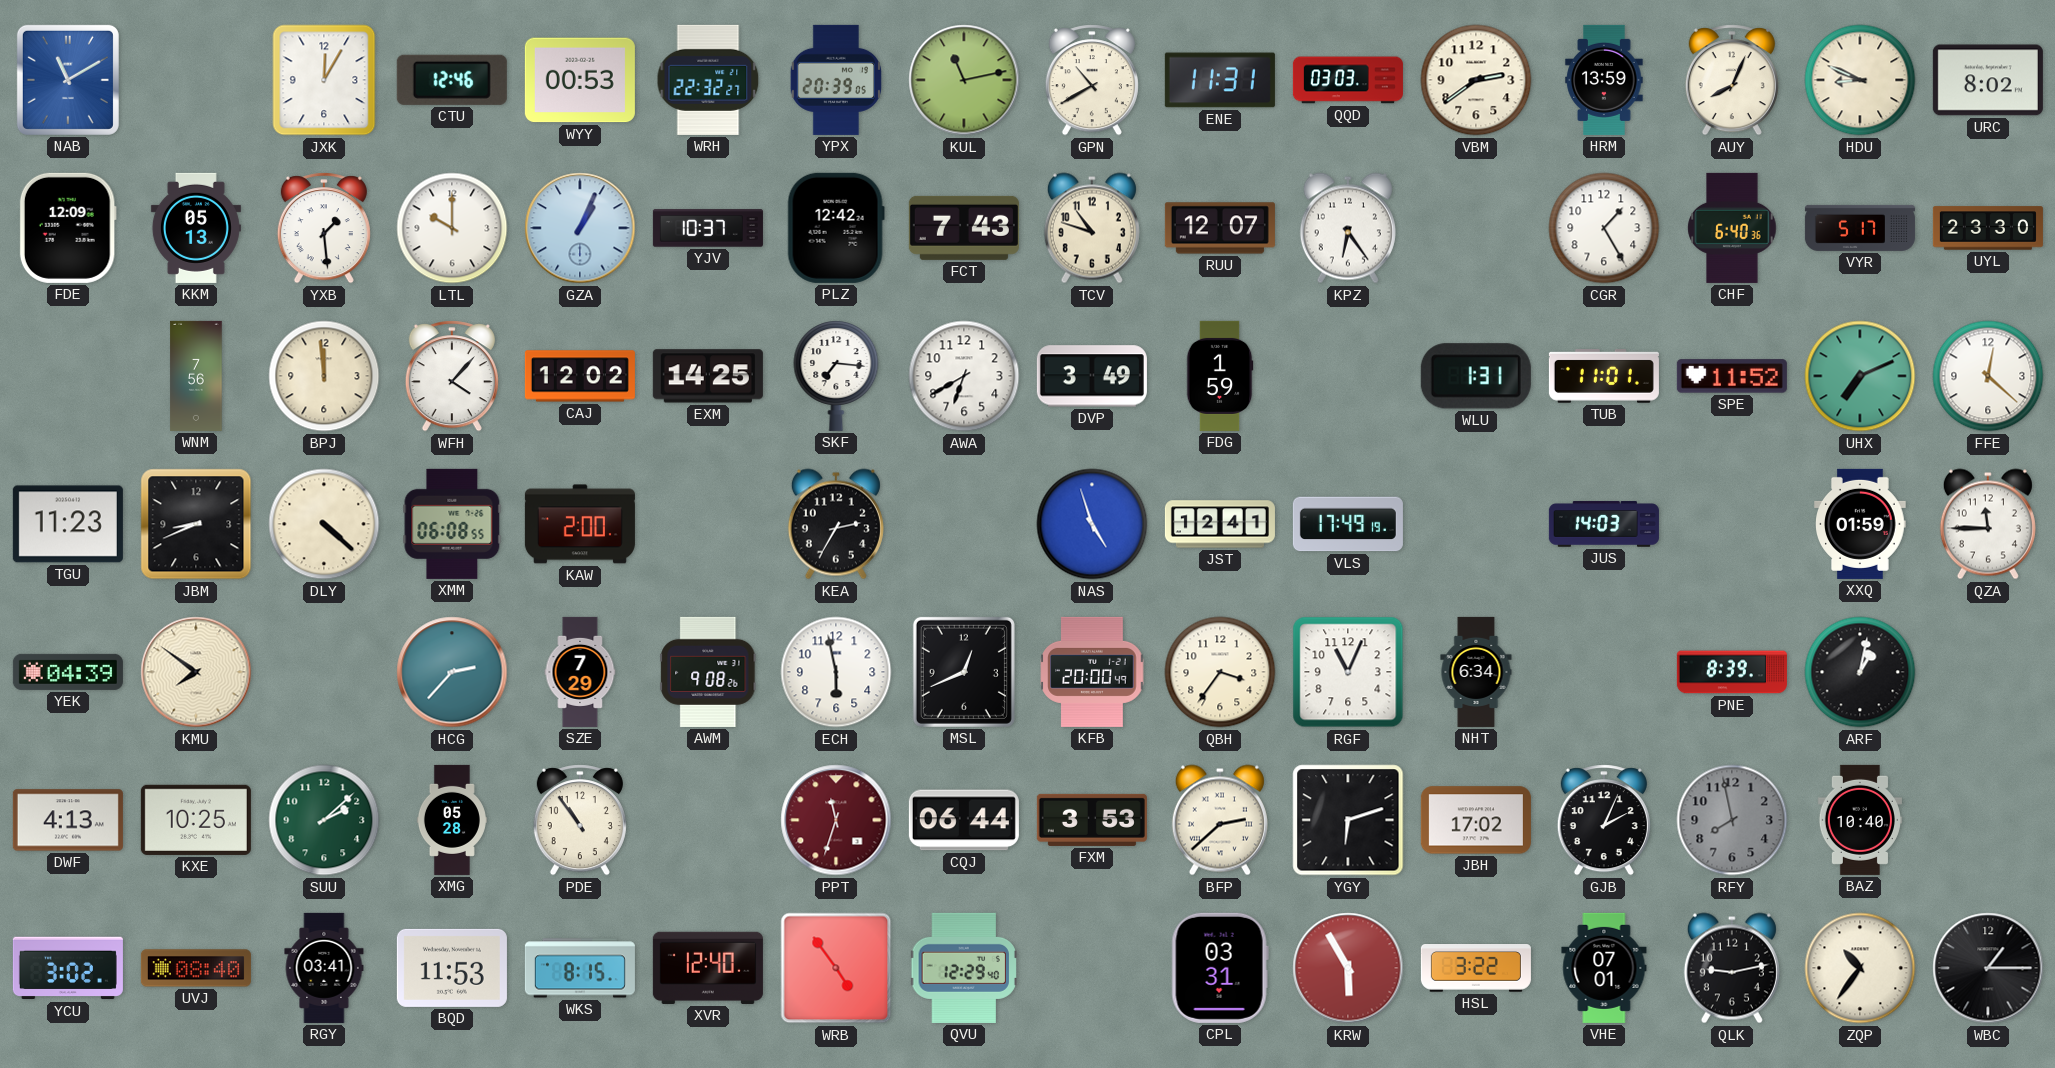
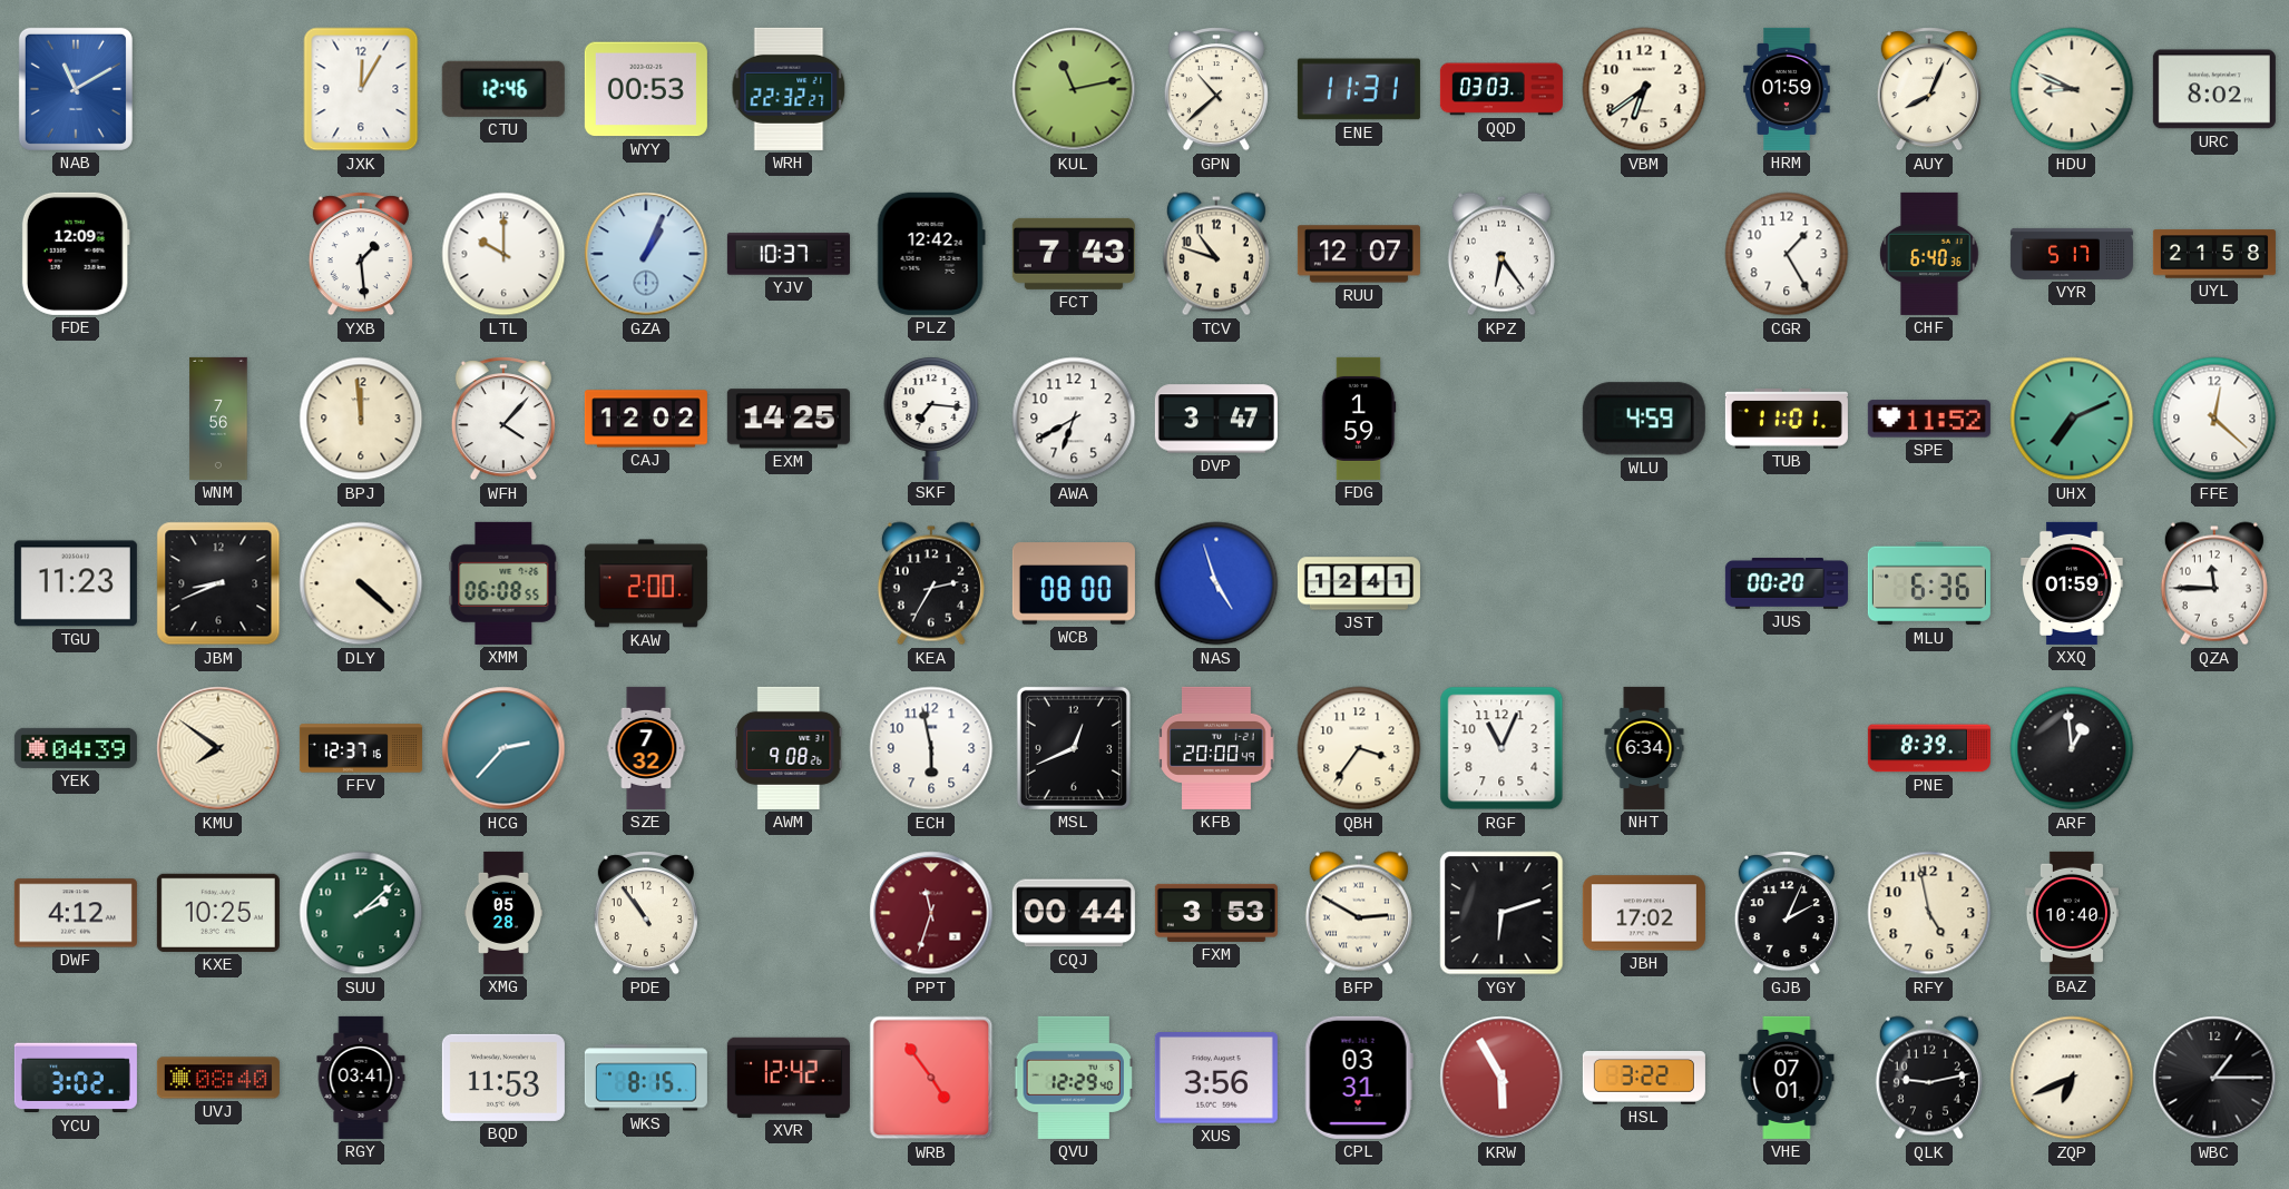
YPX: 20:39 -> none
GPN: 10:40 -> 10:38
VBM: 2:39 -> 6:39
HRM: 13:59 -> 01:59
KKM: 05:13 -> none
UYL: 23:30 -> 21:58
DVP: 3:49 -> 3:47
WLU: 1:31 -> 4:59
WCB: none -> 08:00
VLS: 17:49 -> none
JUS: 14:03 -> 00:20
MLU: none -> 6:36
FFV: none -> 12:37
SZE: 7:29 -> 7:32
ARF: 1:02 -> 12:59
DWF: 4:13 -> 4:12
CQJ: 06:44 -> 00:44
BFP: 2:38 -> 2:50
RFY: 7:58 -> 4:58
RFY dial: grey -> cream
XVR: 12:40 -> 12:42
XUS: none -> 3:56
ZQP: 10:36 -> 6:41
